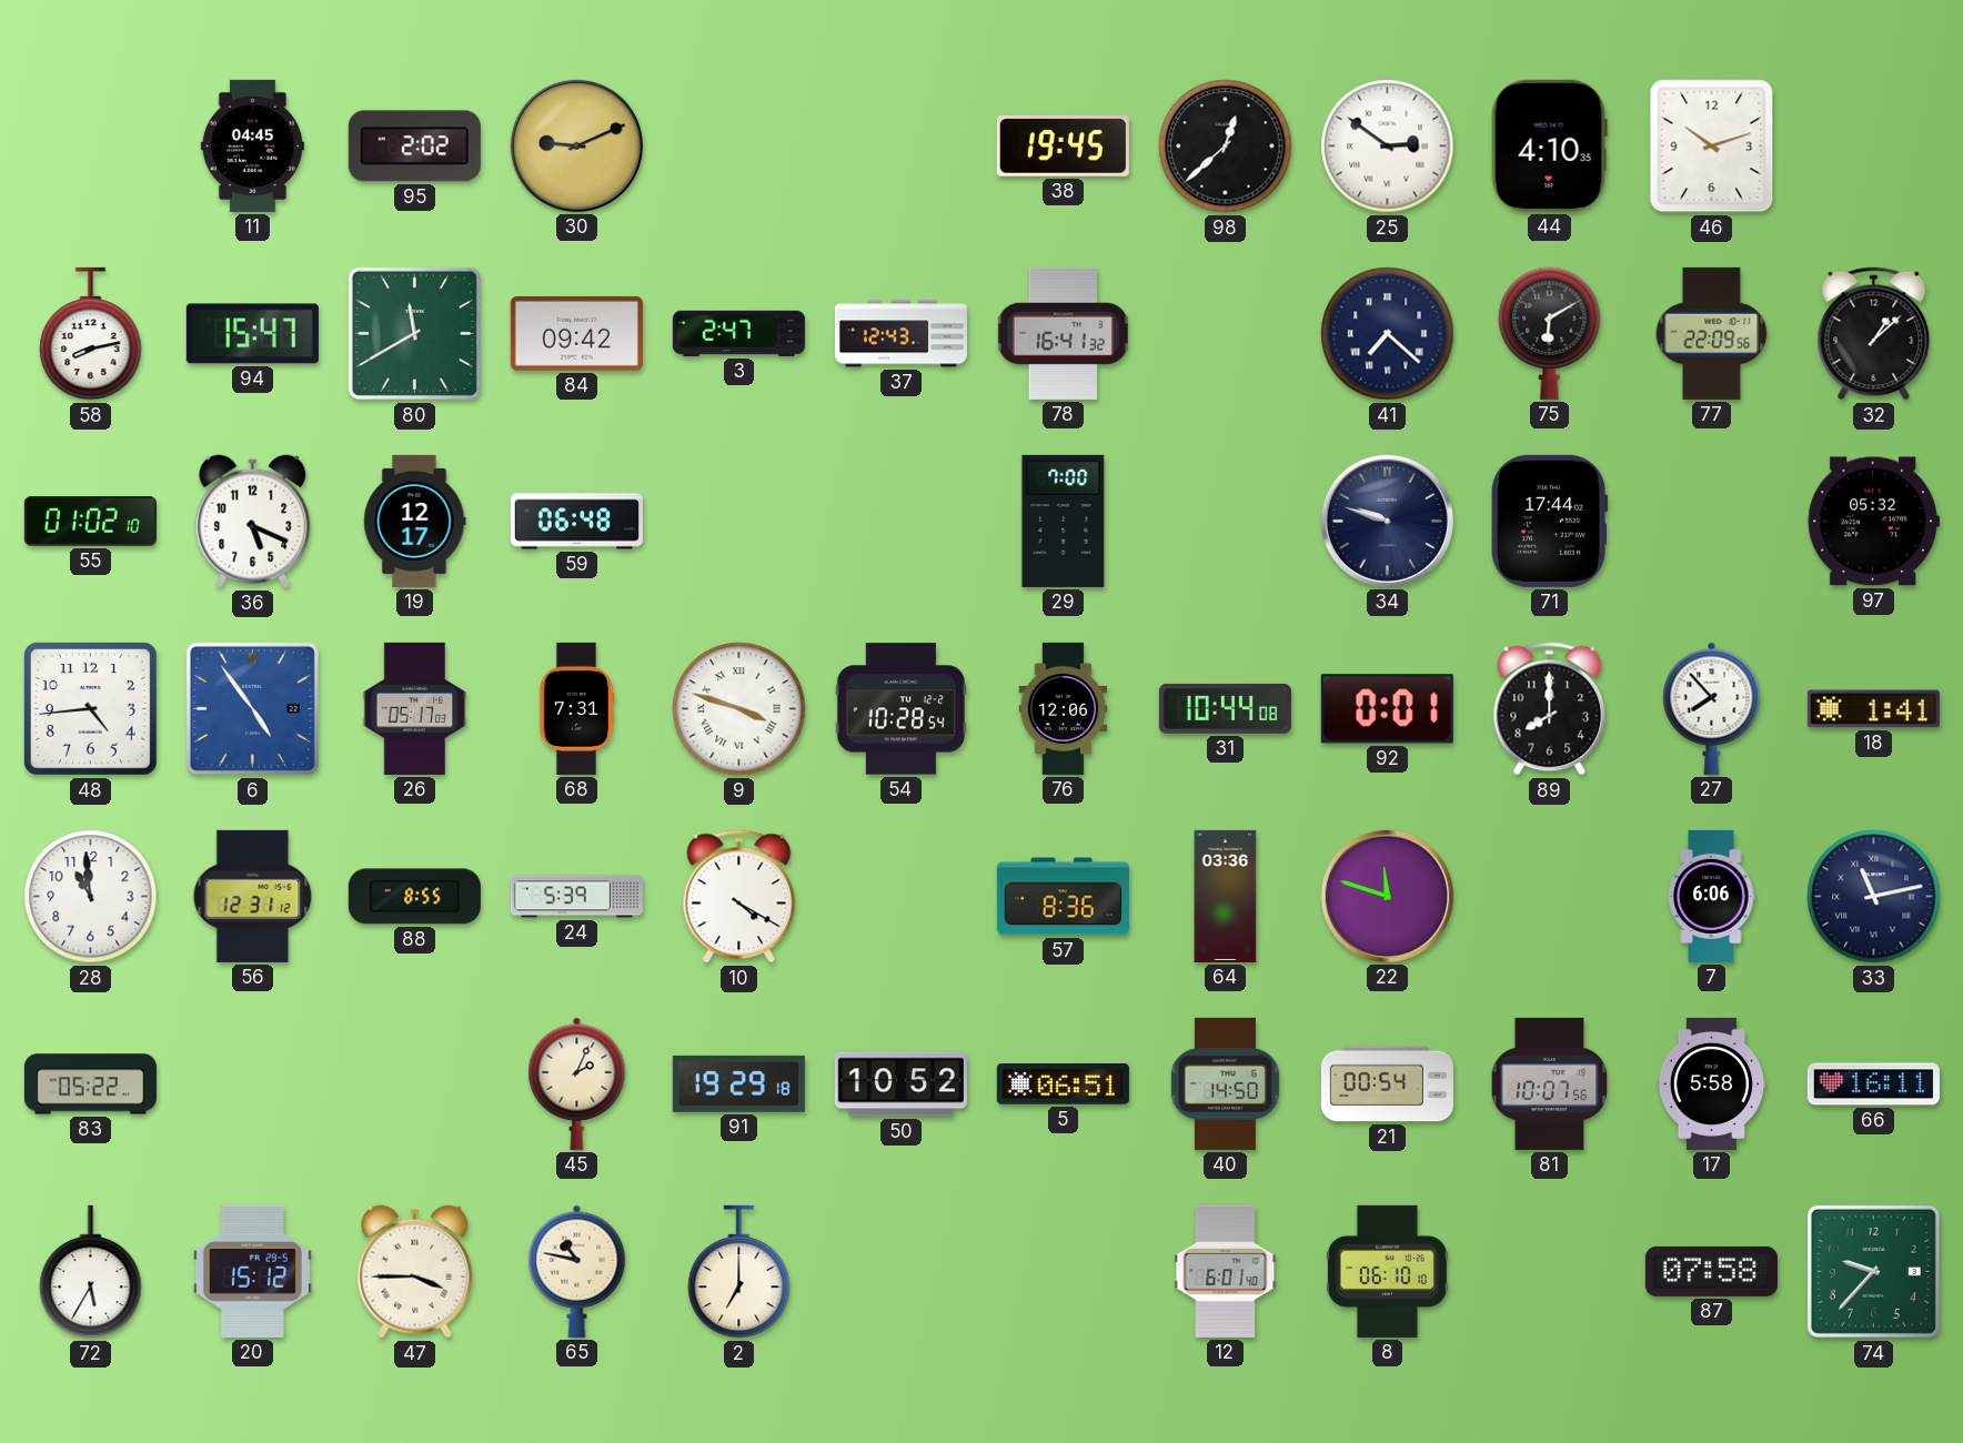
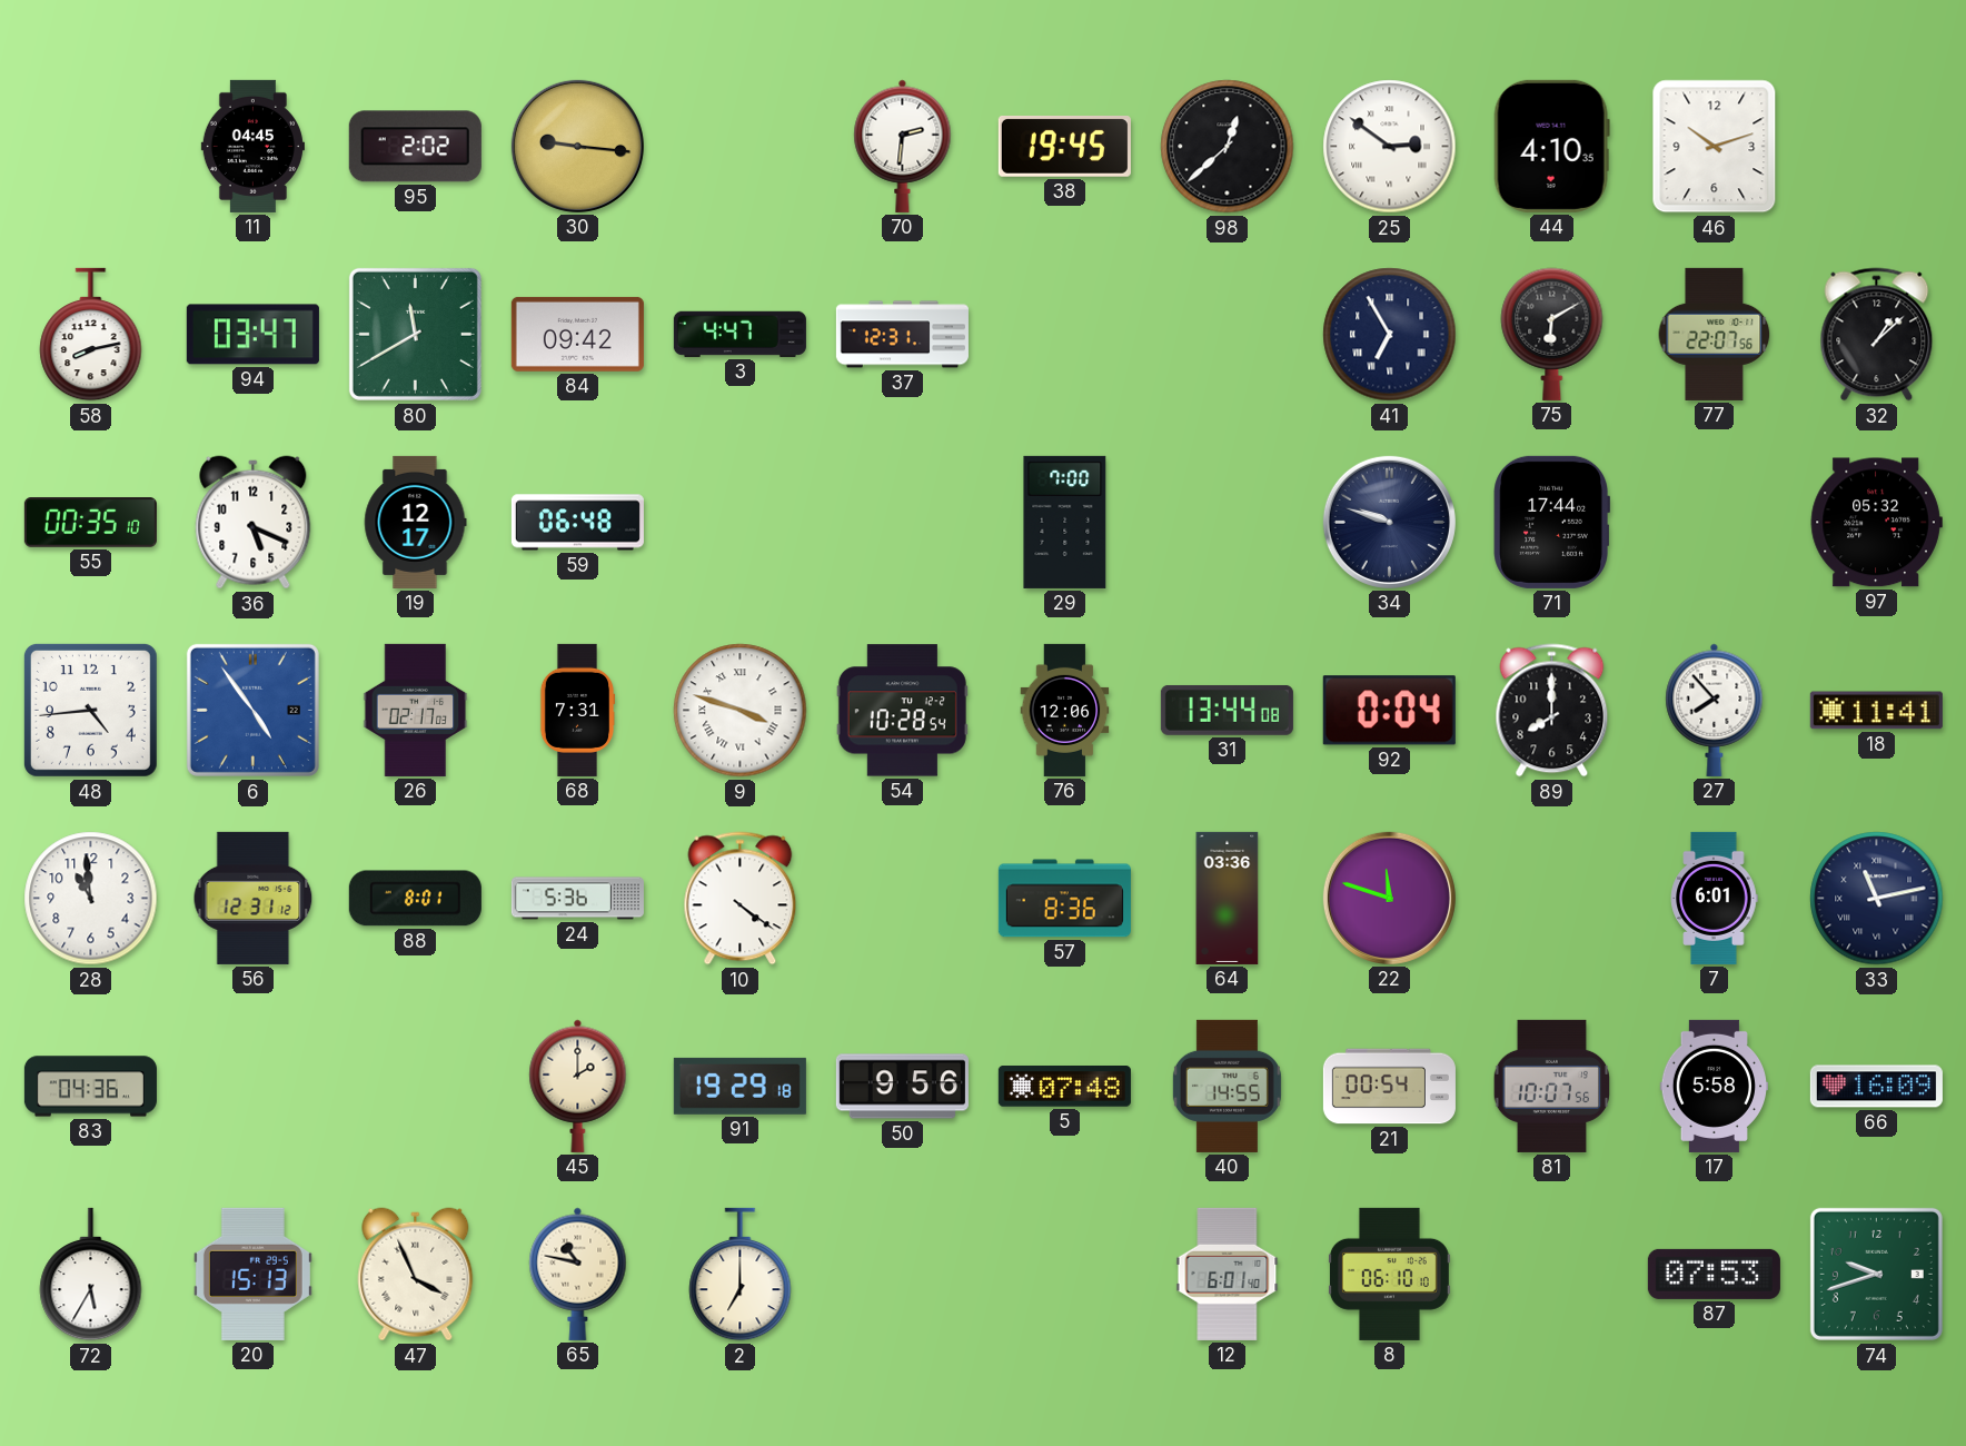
30: 9:11 -> 9:16
70: none -> 2:31
94: 15:47 -> 03:47
3: 2:47 -> 4:47
37: 12:43 -> 12:31
78: 16:41 -> none
41: 7:22 -> 6:55
77: 22:09 -> 22:07
55: 01:02 -> 00:35
26: 05:17 -> 02:17
31: 10:44 -> 13:44
92: 0:01 -> 0:04
18: 1:41 -> 11:41
88: 8:55 -> 8:01
24: 5:39 -> 5:36
10: 4:20 -> 4:21
7: 6:06 -> 6:01
83: 05:22 -> 04:36
45: 2:04 -> 2:00
50: 10:52 -> 9:56
5: 06:51 -> 07:48
40: 14:50 -> 14:55
66: 16:11 -> 16:09
20: 15:12 -> 15:13
47: 3:45 -> 3:56
87: 07:58 -> 07:53
74: 9:37 -> 9:42
